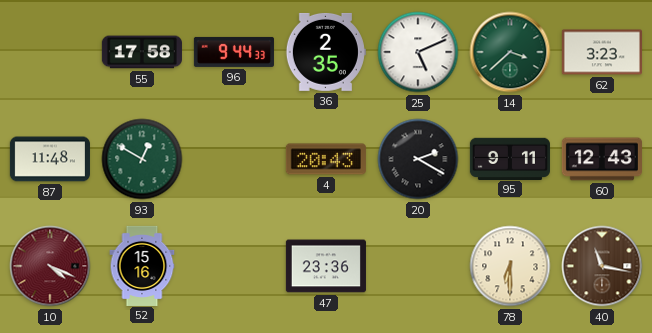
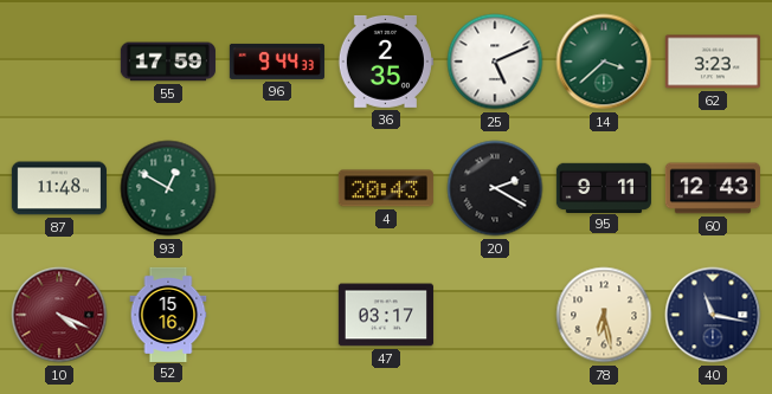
55: 17:58 -> 17:59
47: 23:36 -> 03:17
78: 6:30 -> 6:28
40 dial: brown -> navy
